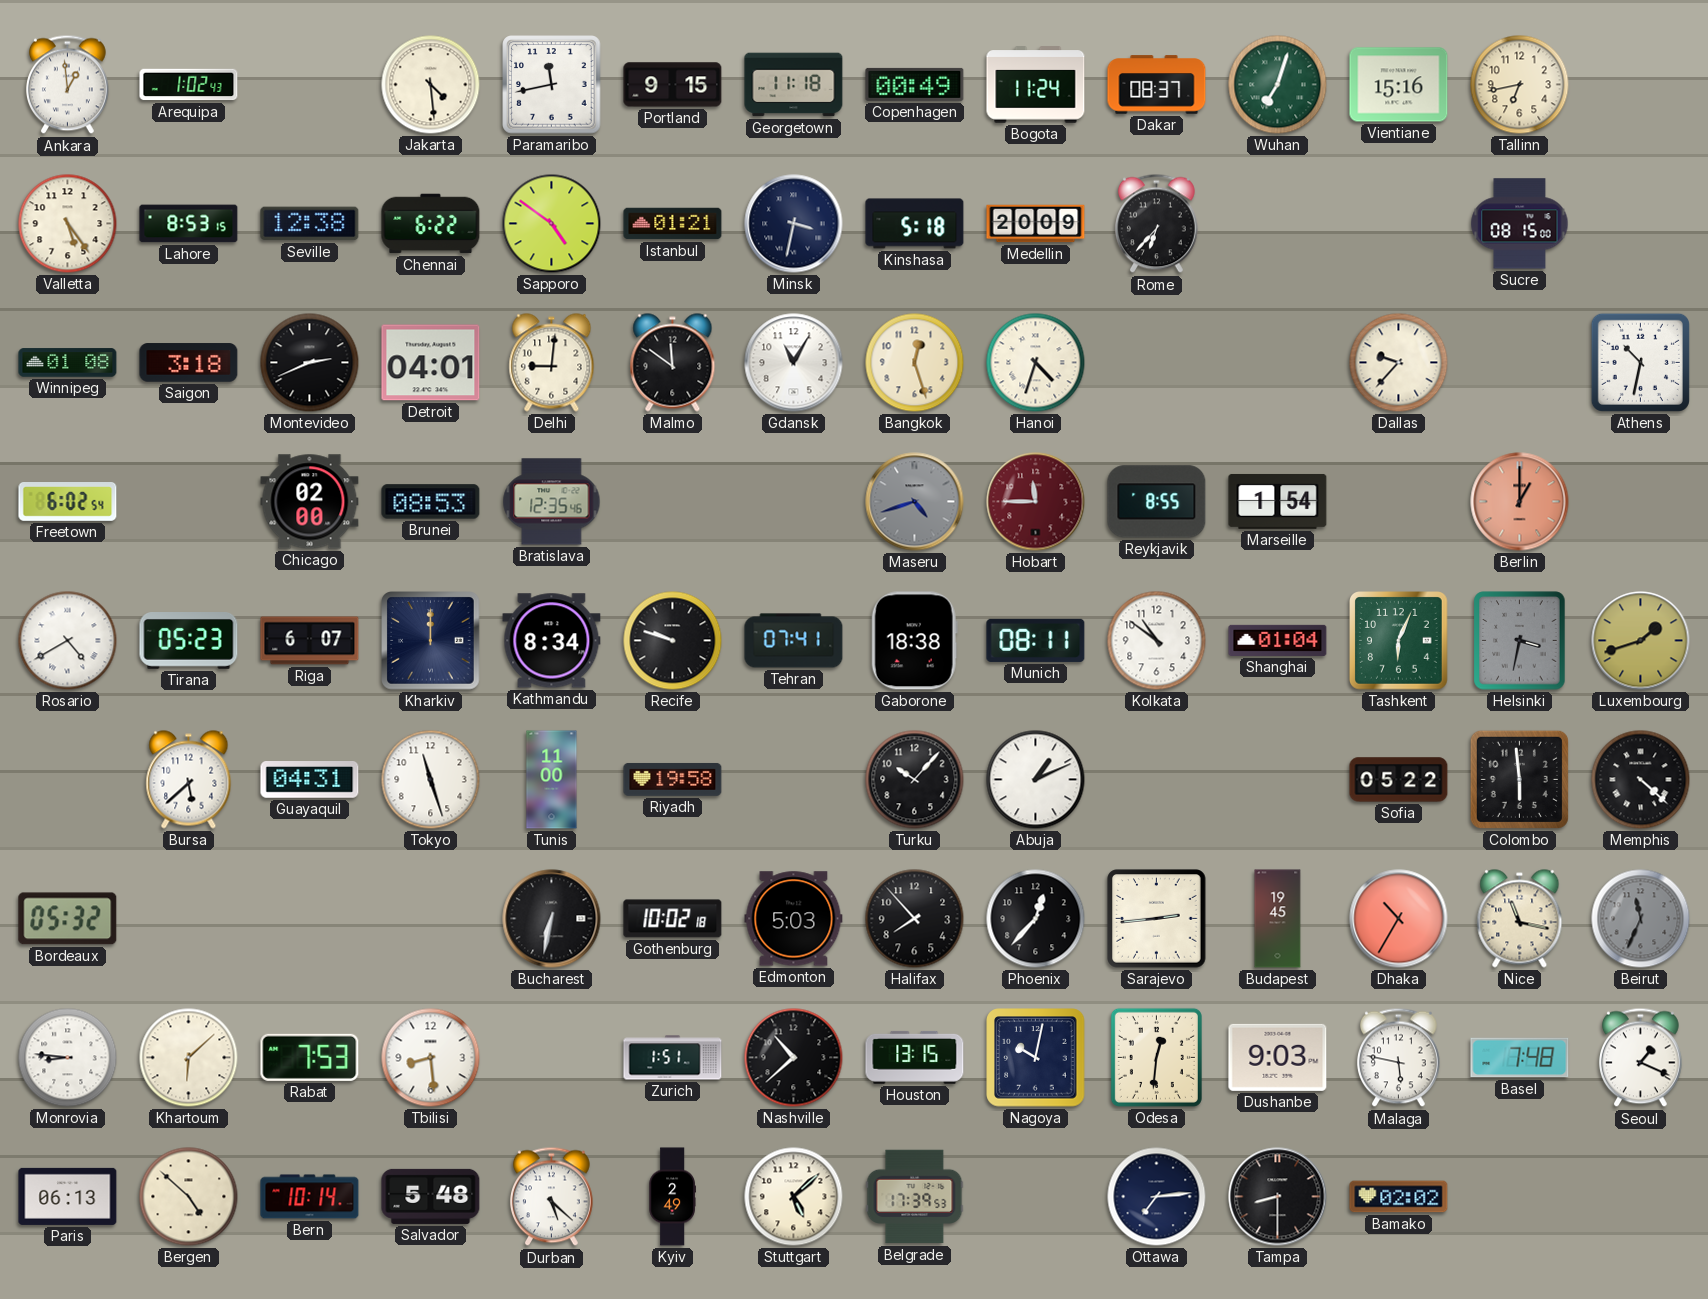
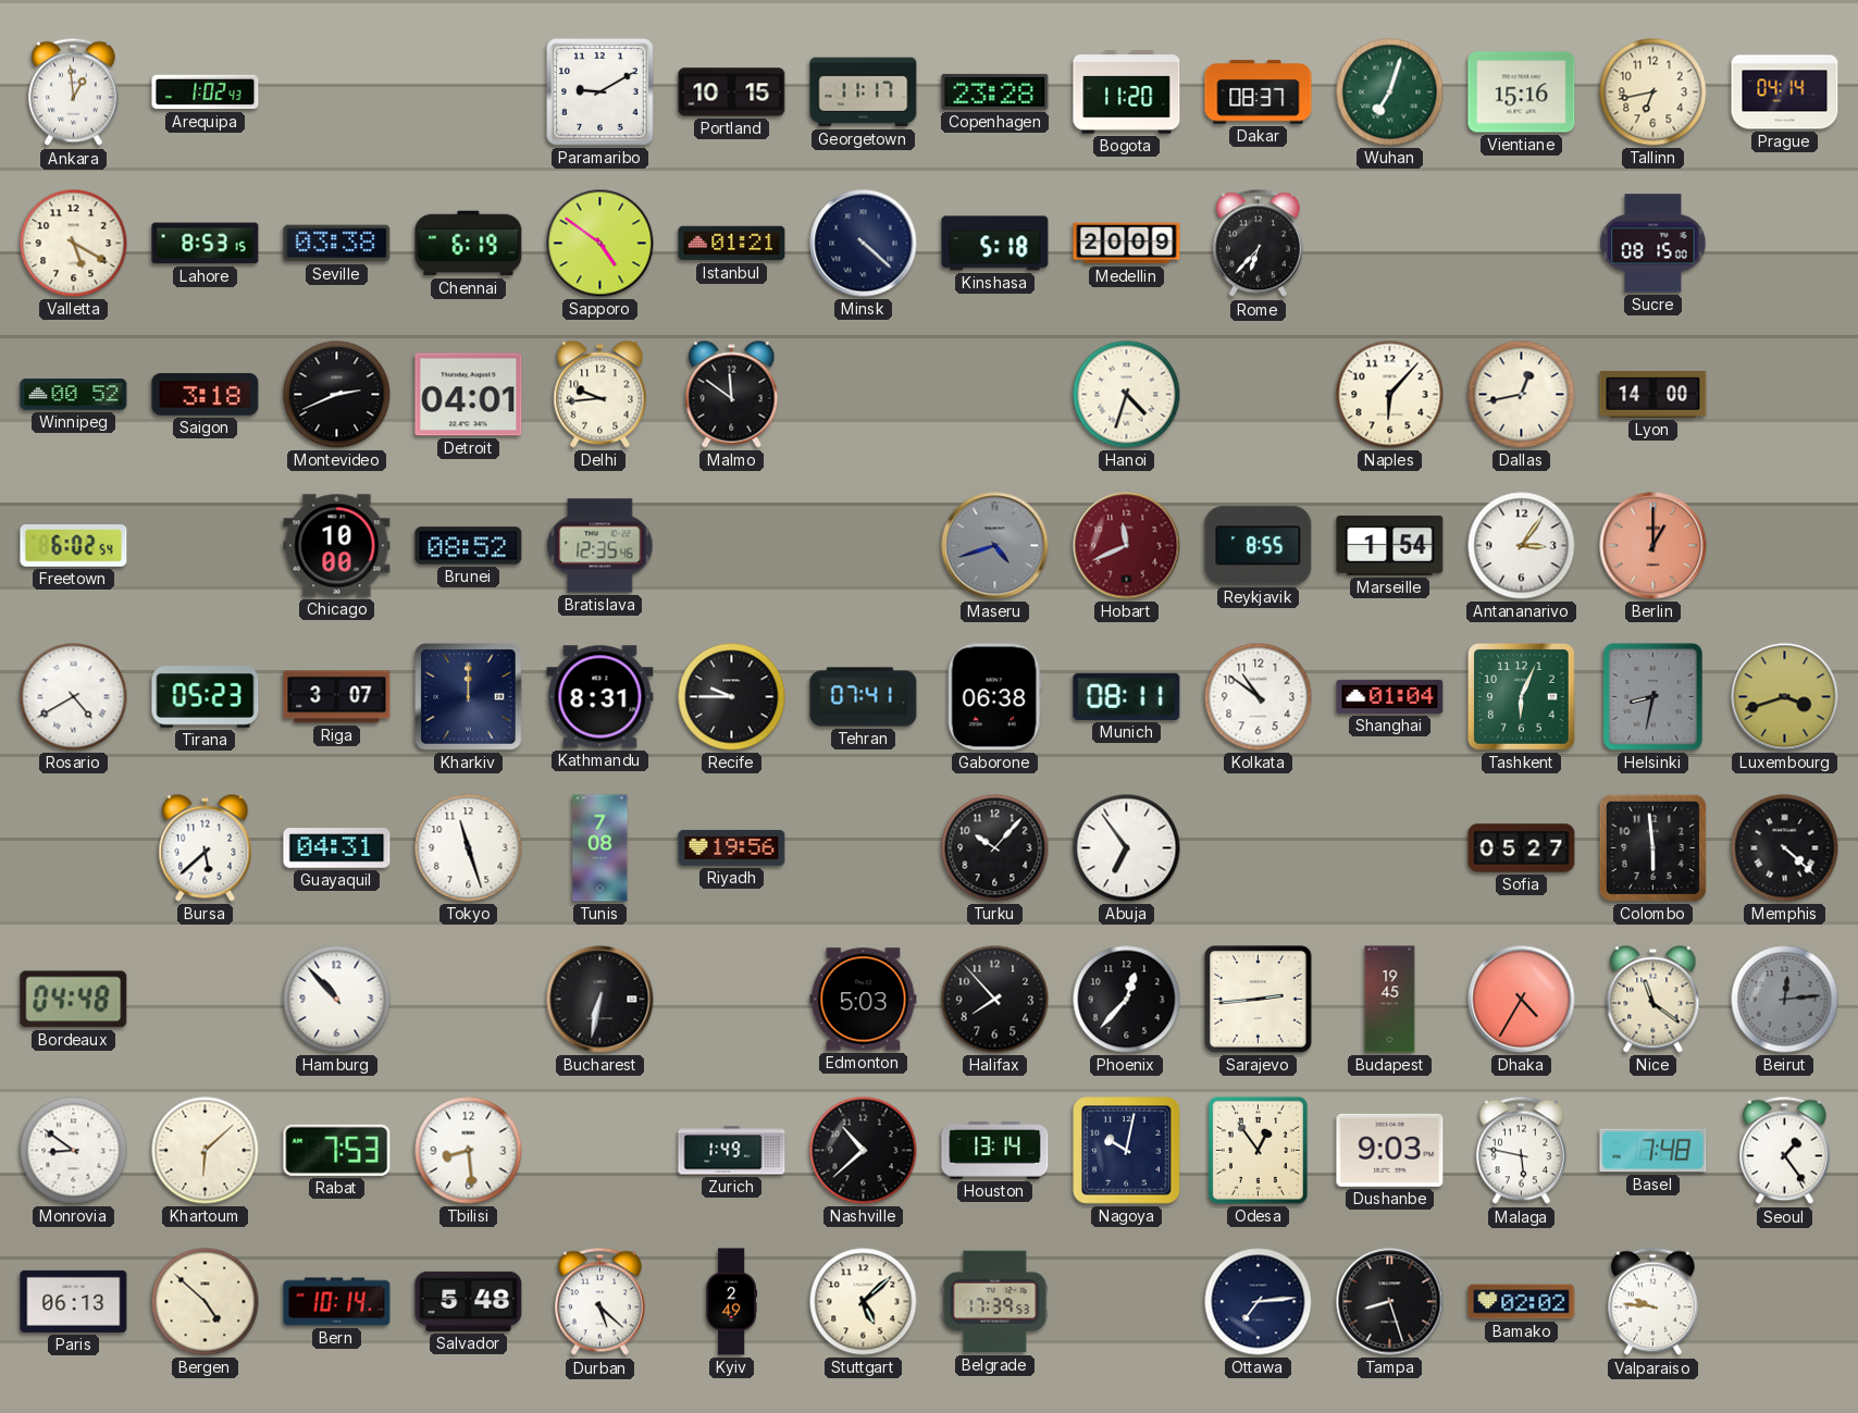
Jakarta: 4:29 -> none
Paramaribo: 11:43 -> 9:10
Portland: 9:15 -> 10:15
Georgetown: 11:18 -> 11:17
Copenhagen: 00:49 -> 23:28
Bogota: 11:24 -> 11:20
Prague: none -> 04:14
Valletta: 5:24 -> 5:20
Seville: 12:38 -> 03:38
Chennai: 6:22 -> 6:19
Minsk: 3:32 -> 4:22
Winnipeg: 01:08 -> 00:52
Delhi: 9:01 -> 9:44
Gdansk: 11:05 -> none
Bangkok: 12:27 -> none
Naples: none -> 6:07
Dallas: 9:37 -> 12:43
Lyon: none -> 14:00
Athens: 10:32 -> none
Chicago: 02:00 -> 10:00
Brunei: 08:53 -> 08:52
Hobart: 11:45 -> 11:41
Antananarivo: none -> 3:06
Riga: 6:07 -> 3:07
Kathmandu: 8:34 -> 8:31
Recife: 9:48 -> 9:45
Gaborone: 18:38 -> 06:38
Helsinki: 3:32 -> 8:32
Luxembourg: 1:42 -> 3:42
Tunis: 11:00 -> 7:08
Riyadh: 19:58 -> 19:56
Abuja: 1:11 -> 6:54
Sofia: 05:22 -> 05:27
Bordeaux: 05:32 -> 04:48
Hamburg: none -> 10:53
Gothenburg: 10:02 -> none
Dhaka: 10:35 -> 4:35
Nice: 11:17 -> 11:21
Beirut: 11:34 -> 12:14
Monrovia: 8:46 -> 8:51
Zurich: 1:51 -> 1:49
Houston: 13:15 -> 13:14
Odesa: 12:31 -> 12:54
Seoul: 1:19 -> 1:24
Tampa: 8:30 -> 8:27
Valparaiso: none -> 9:46
